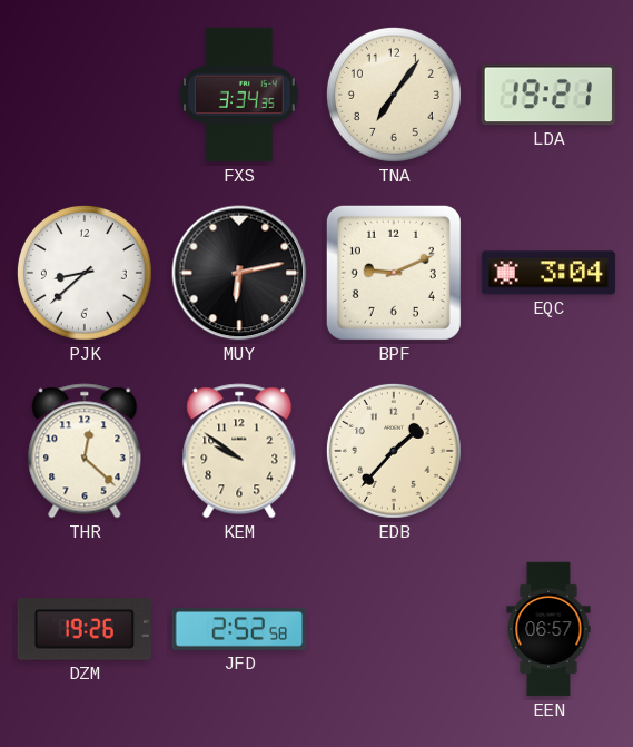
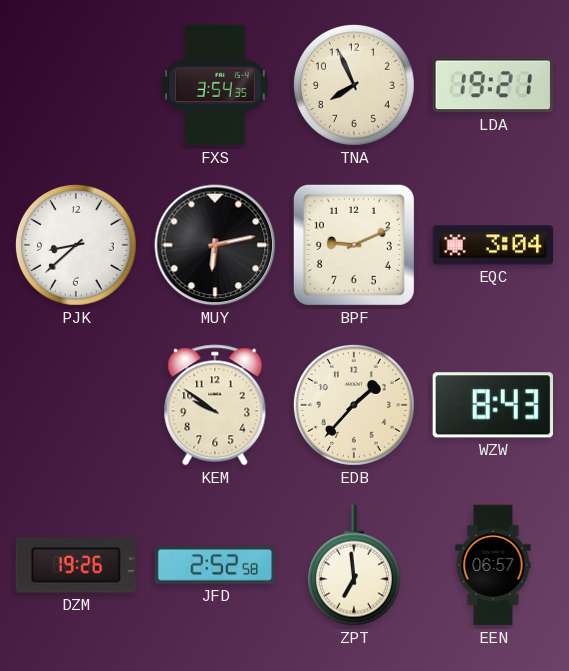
FXS: 3:34 -> 3:54
TNA: 7:06 -> 7:56
THR: 12:22 -> none
WZW: none -> 8:43
ZPT: none -> 6:59
